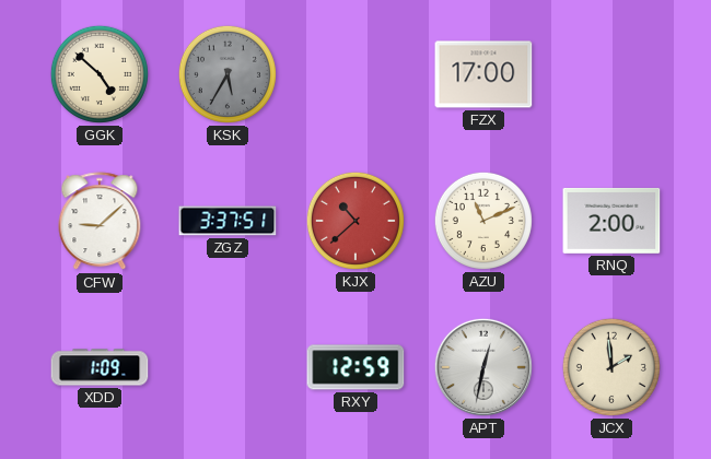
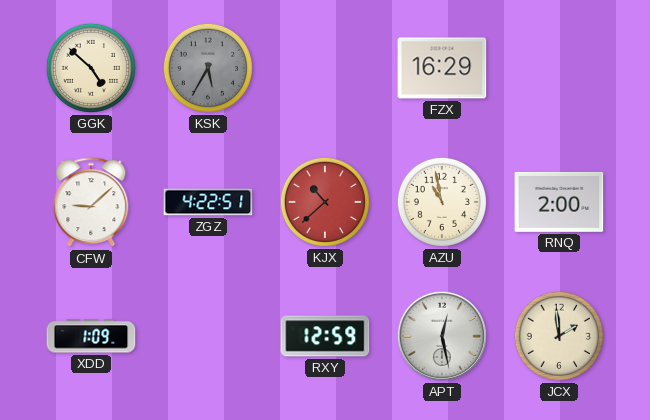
FZX: 17:00 -> 16:29
ZGZ: 3:37 -> 4:22
AZU: 11:11 -> 10:58
APT: 12:32 -> 12:28
